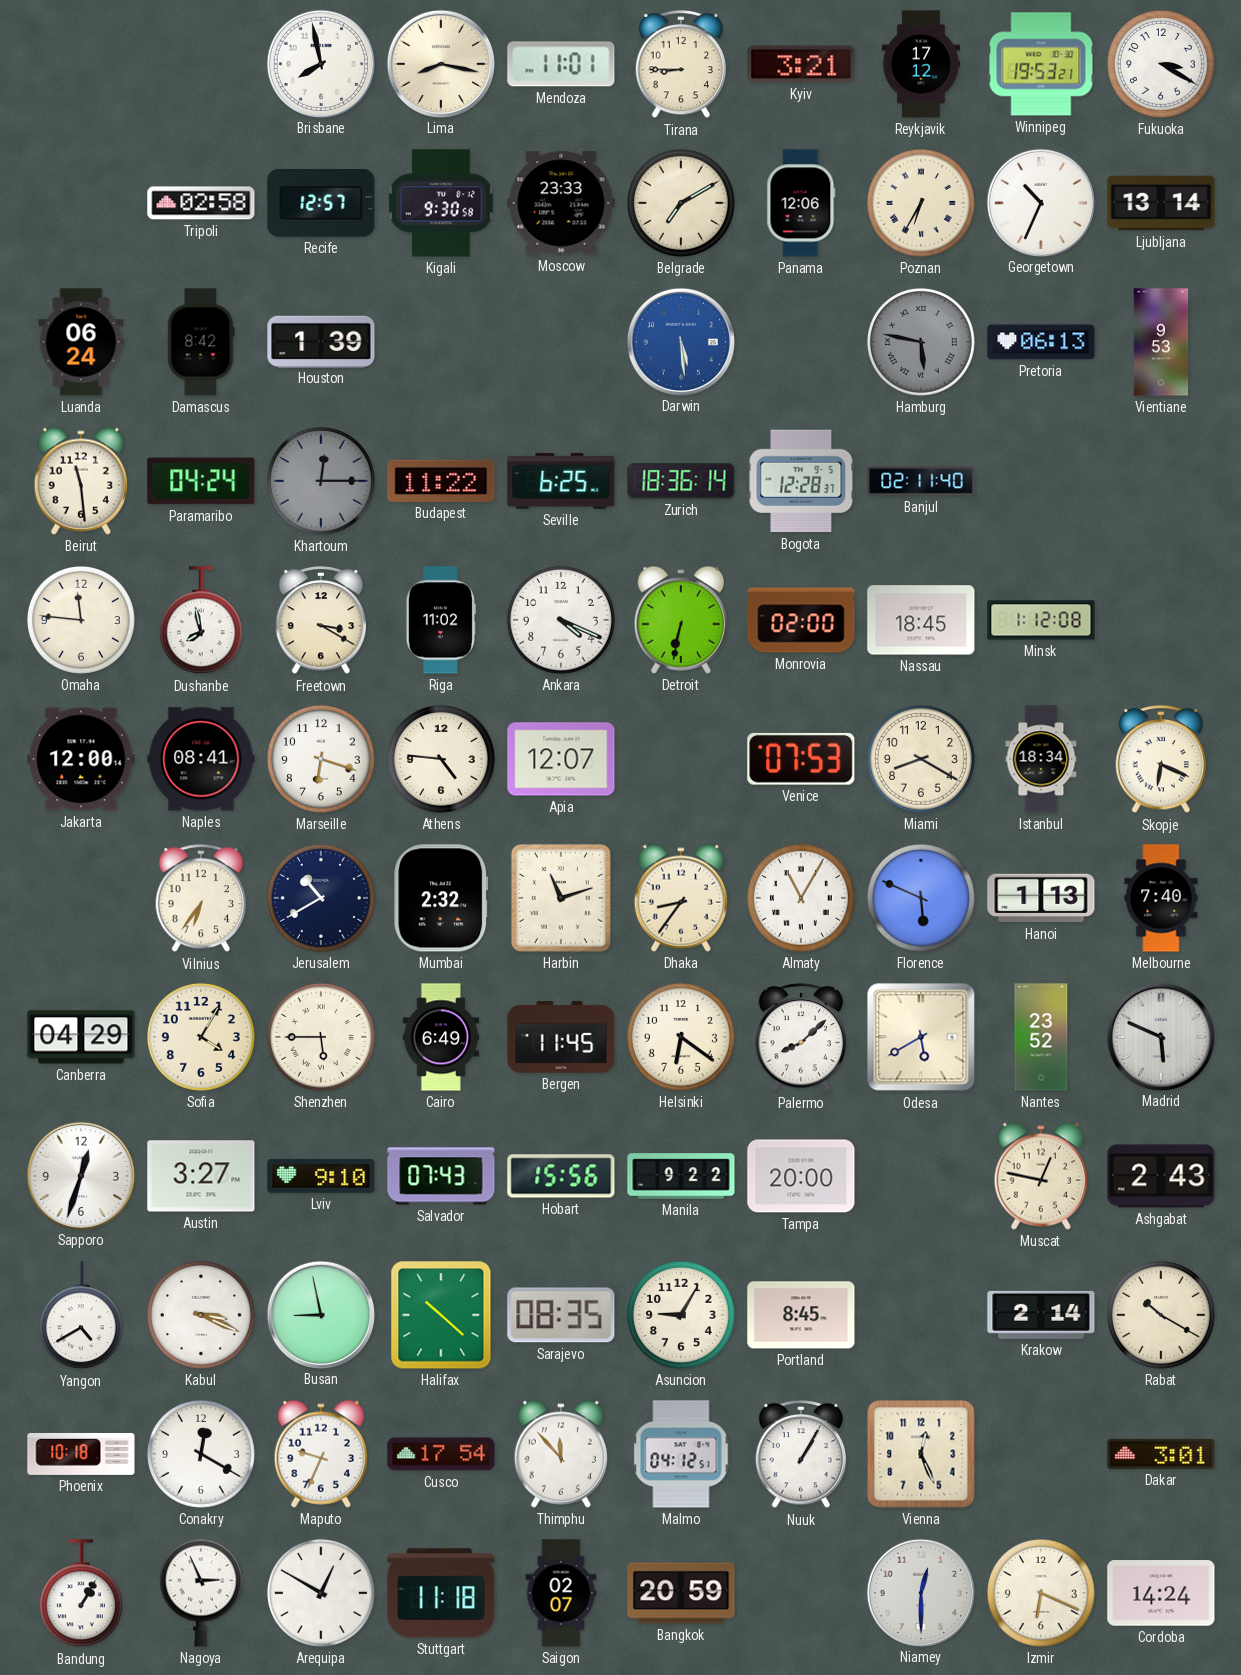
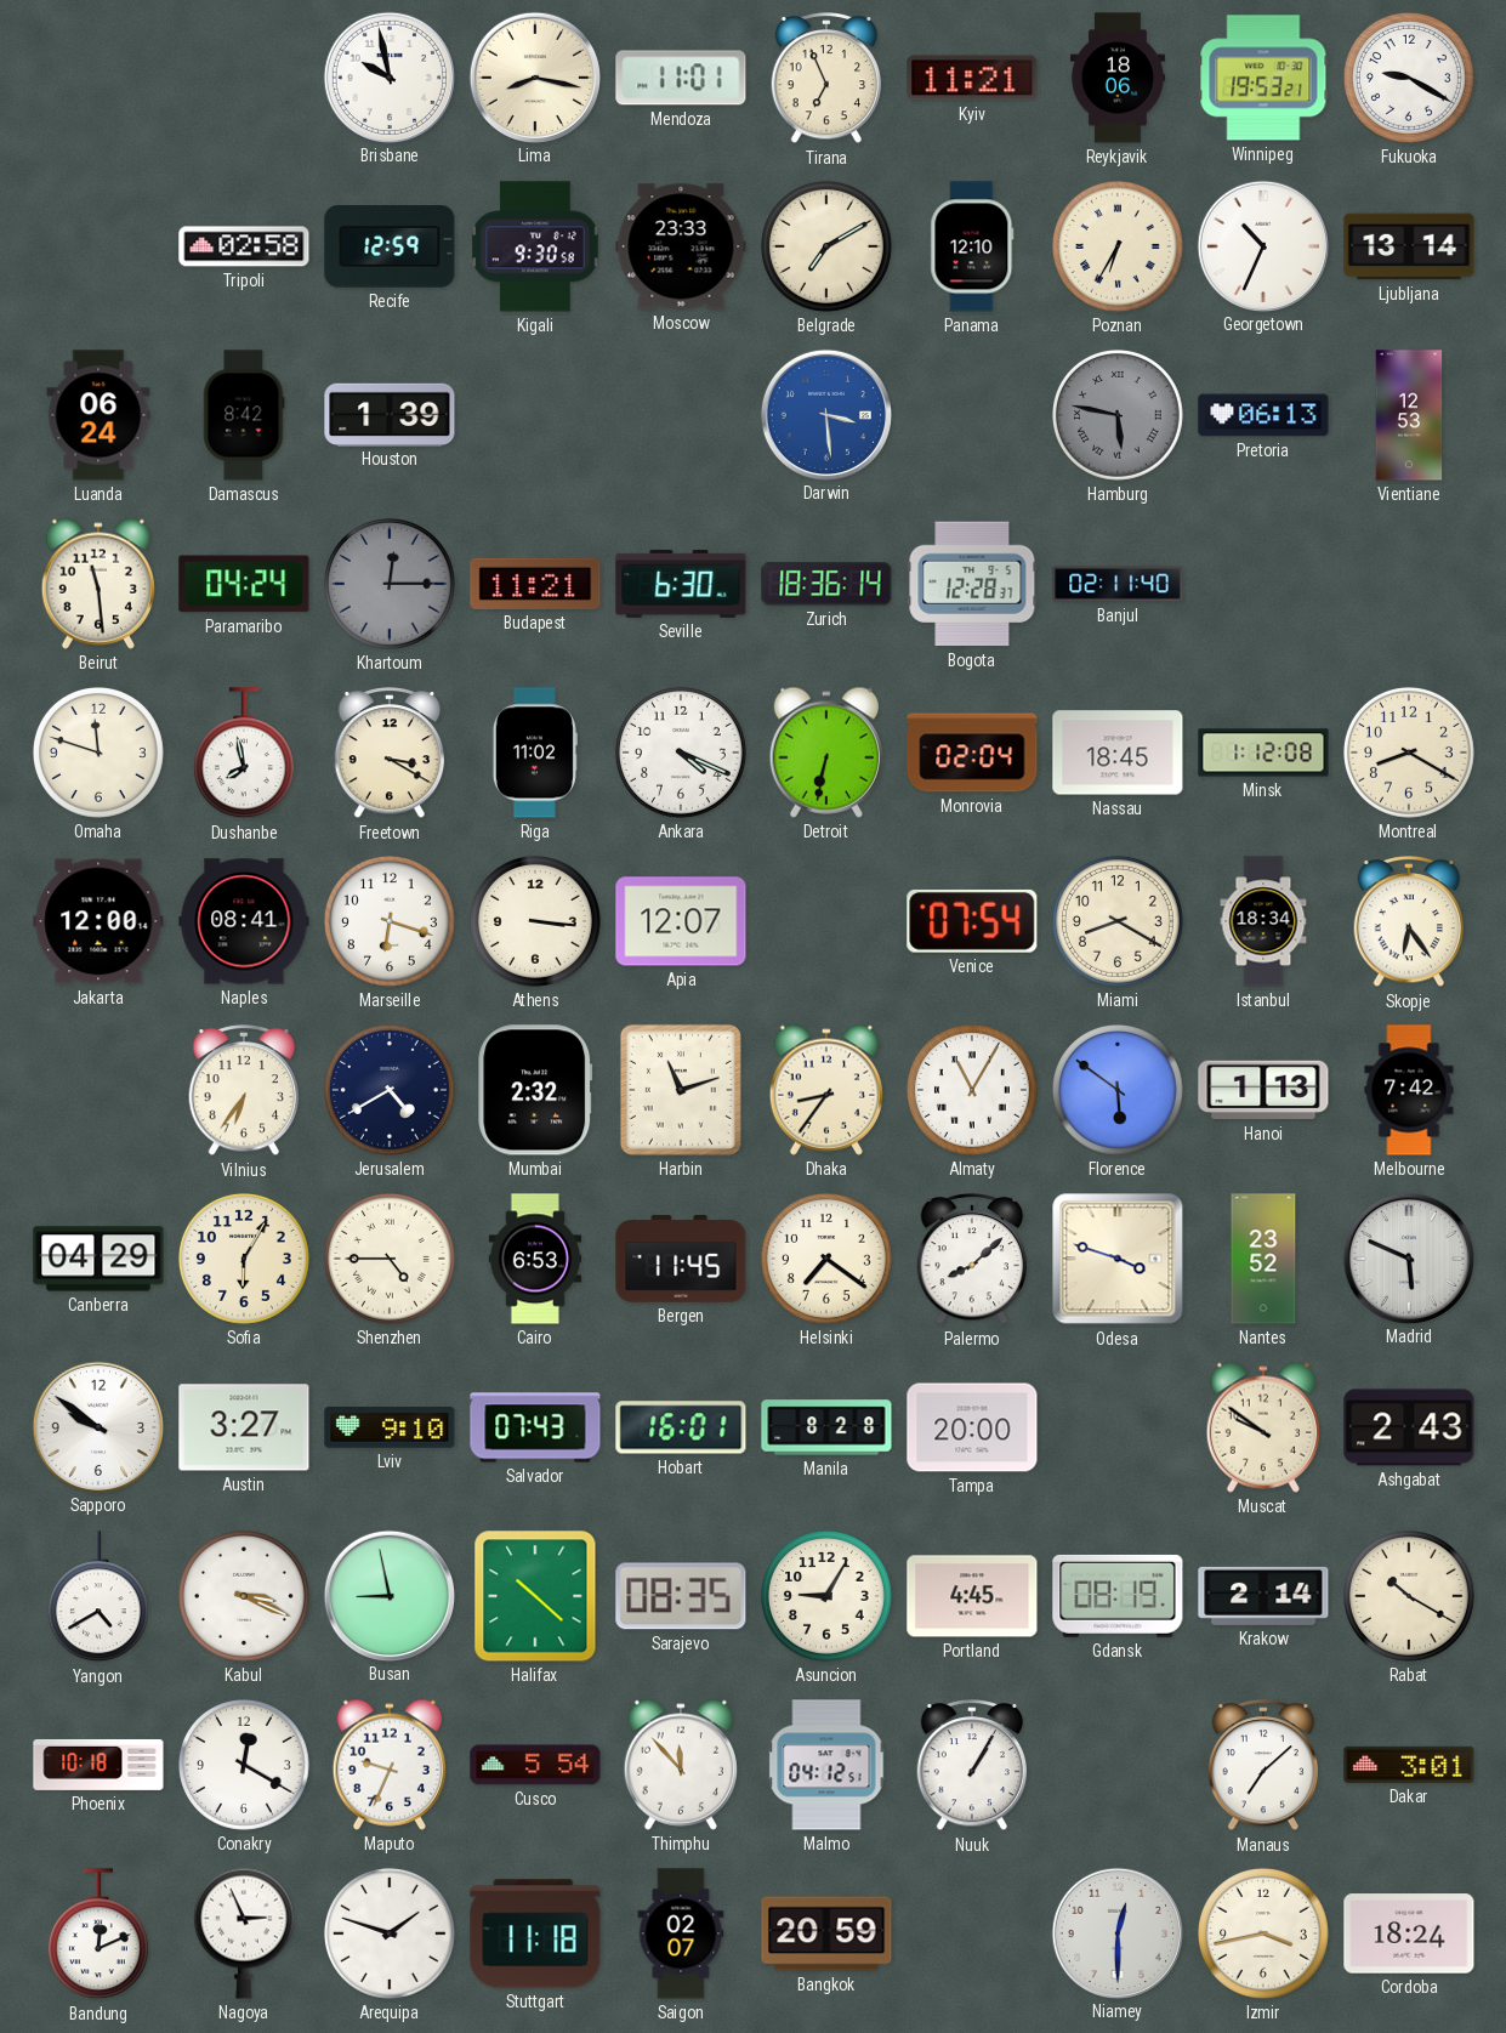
Brisbane: 7:58 -> 9:58
Tirana: 8:45 -> 6:56
Kyiv: 3:21 -> 11:21
Reykjavik: 17:12 -> 18:06
Fukuoka: 3:20 -> 9:20
Recife: 12:57 -> 12:59
Panama: 12:06 -> 12:10
Darwin: 5:29 -> 3:29
Vientiane: 9:53 -> 12:53
Budapest: 11:22 -> 11:21
Seville: 6:25 -> 6:30
Omaha: 11:46 -> 11:48
Monrovia: 02:00 -> 02:04
Montreal: none -> 8:20
Athens: 4:46 -> 3:16
Venice: 07:53 -> 07:54
Skopje: 6:19 -> 6:24
Jerusalem: 10:40 -> 4:40
Florence: 5:49 -> 5:51
Melbourne: 7:40 -> 7:42
Sofia: 4:05 -> 6:05
Shenzhen: 5:45 -> 4:45
Cairo: 6:49 -> 6:53
Helsinki: 6:21 -> 7:21
Odesa: 5:40 -> 3:48
Sapporo: 12:33 -> 9:51
Hobart: 15:56 -> 16:01
Manila: 9:22 -> 8:28
Muscat: 12:47 -> 9:51
Portland: 8:45 -> 4:45
Gdansk: none -> 08:19
Cusco: 17:54 -> 5:54
Vienna: 12:26 -> none
Manaus: none -> 7:08
Bandung: 1:05 -> 12:11
Arequipa: 12:50 -> 1:48
Izmir: 6:19 -> 3:43
Cordoba: 14:24 -> 18:24
